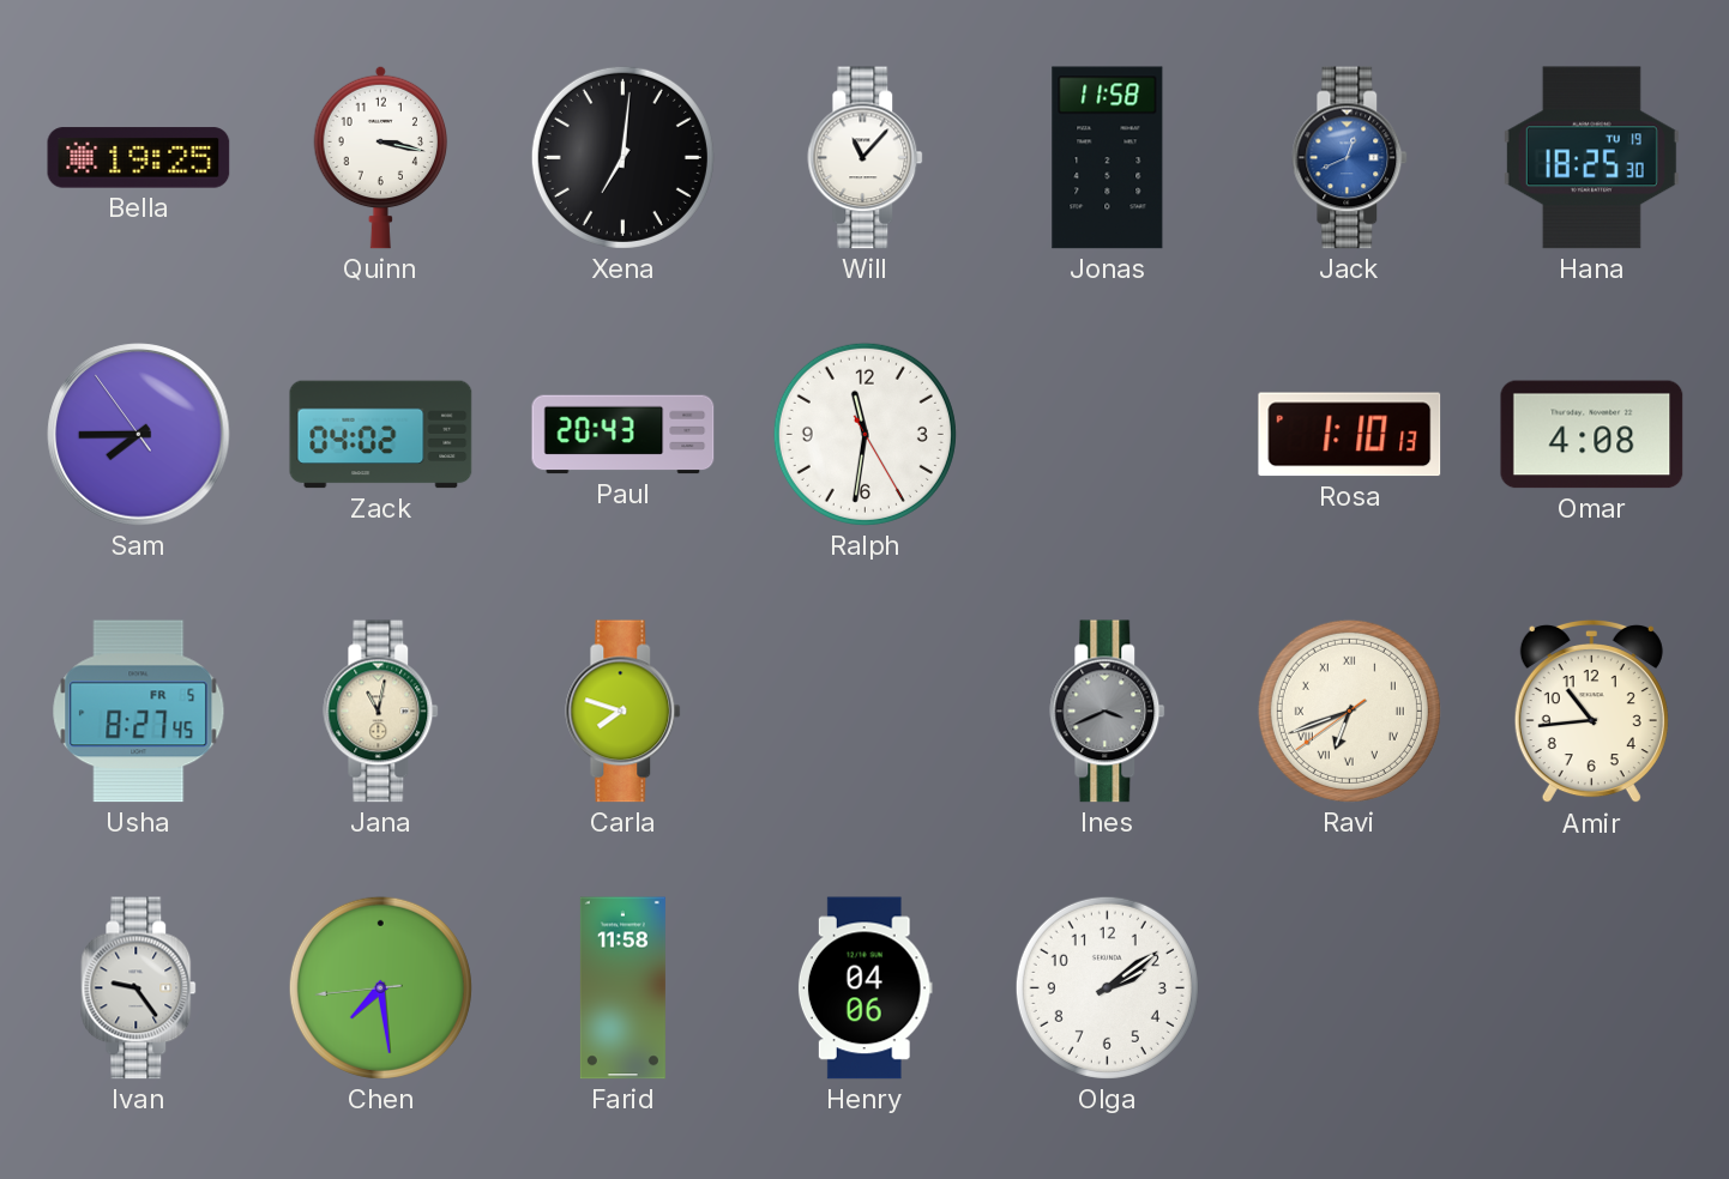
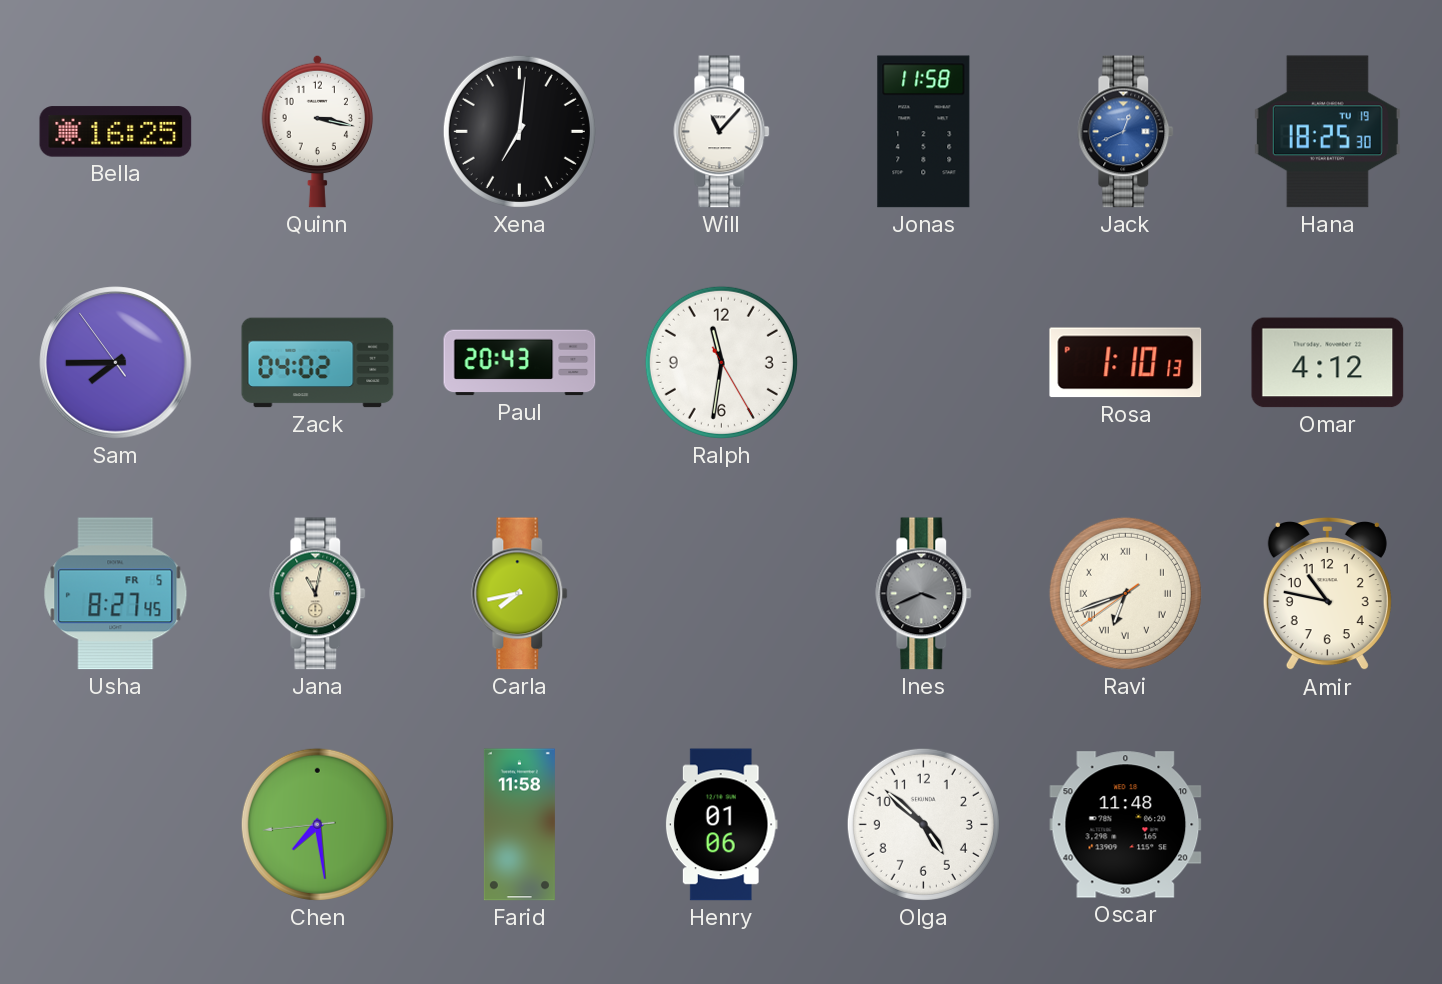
Bella: 19:25 -> 16:25
Omar: 4:08 -> 4:12
Carla: 7:48 -> 7:43
Amir: 10:44 -> 10:47
Ivan: 9:24 -> none
Henry: 04:06 -> 01:06
Olga: 2:09 -> 4:52
Oscar: none -> 11:48
